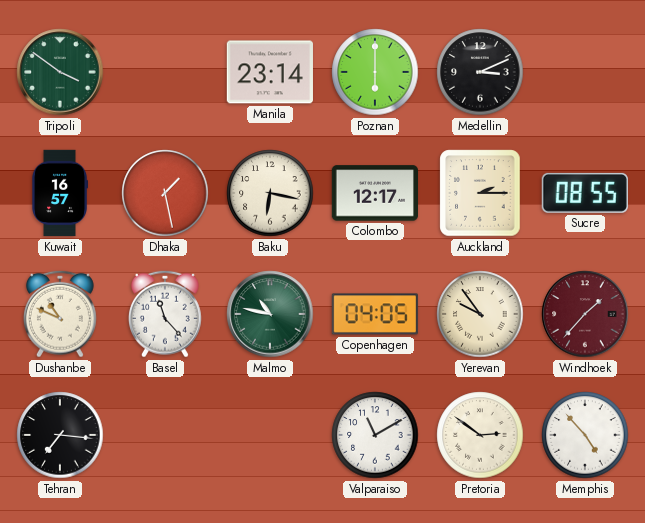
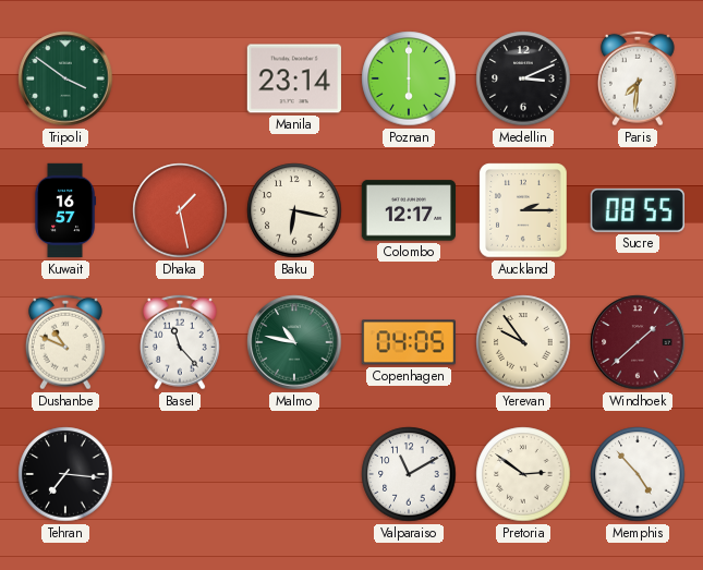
Paris: none -> 7:31
Windhoek: 1:37 -> 1:38
